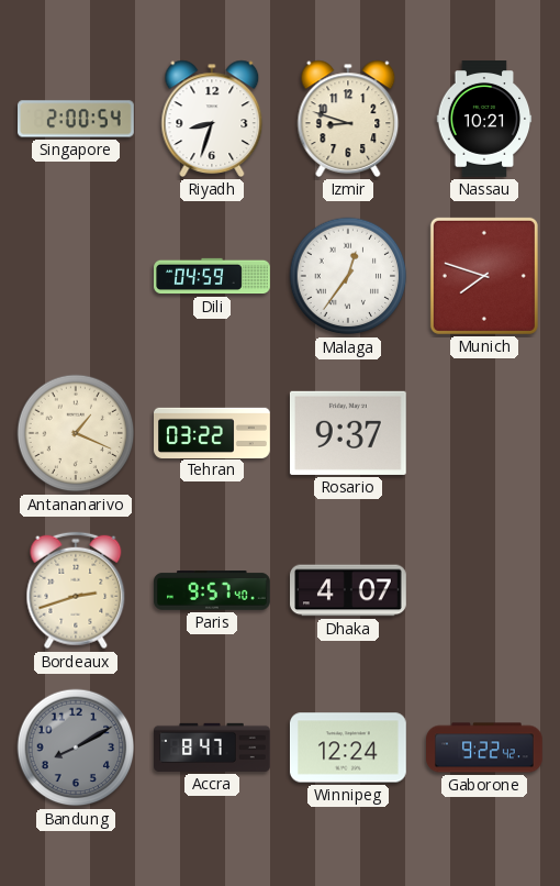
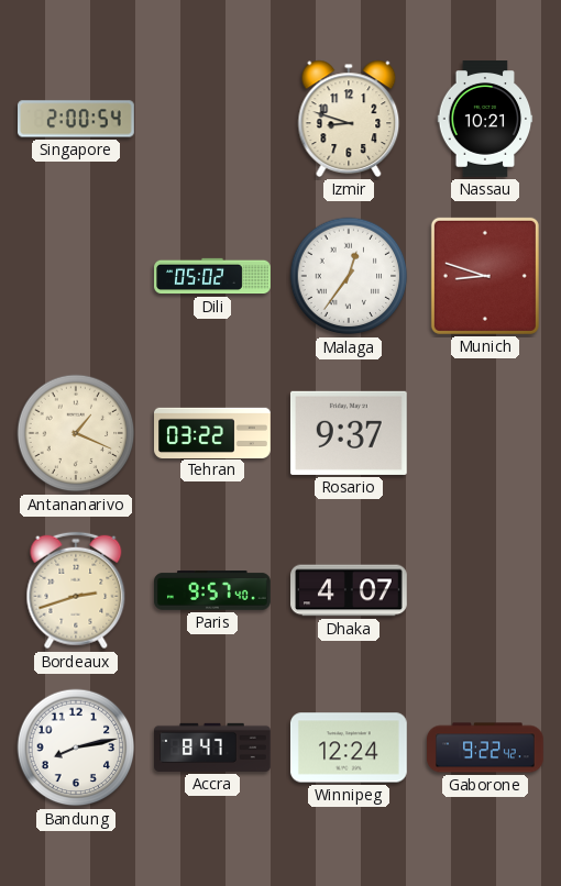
Riyadh: 8:33 -> none
Dili: 04:59 -> 05:02
Munich: 7:48 -> 8:48
Bandung: 8:10 -> 8:13
Bandung dial: grey -> white
